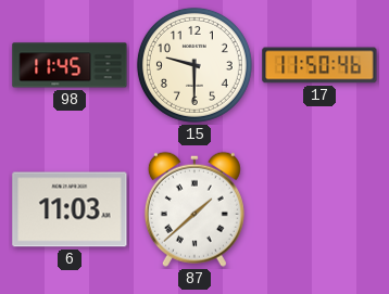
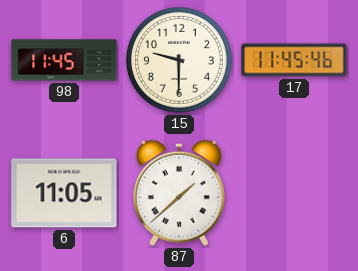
17: 11:50 -> 11:45
6: 11:03 -> 11:05
